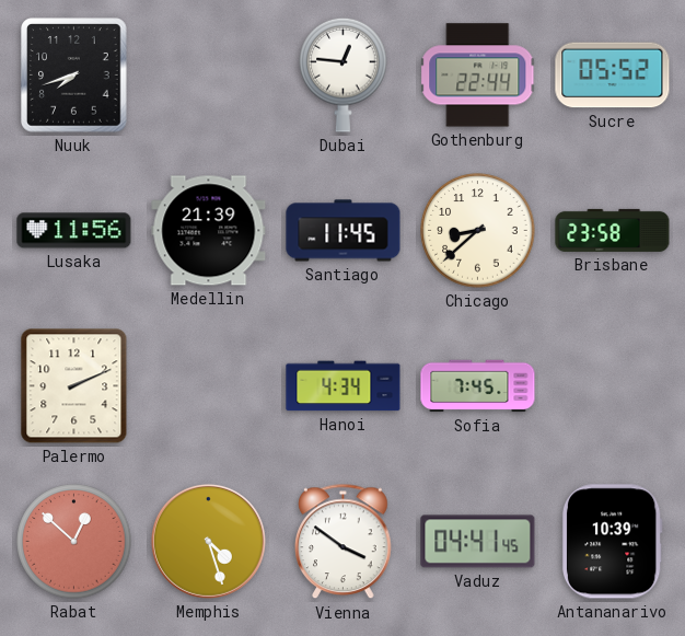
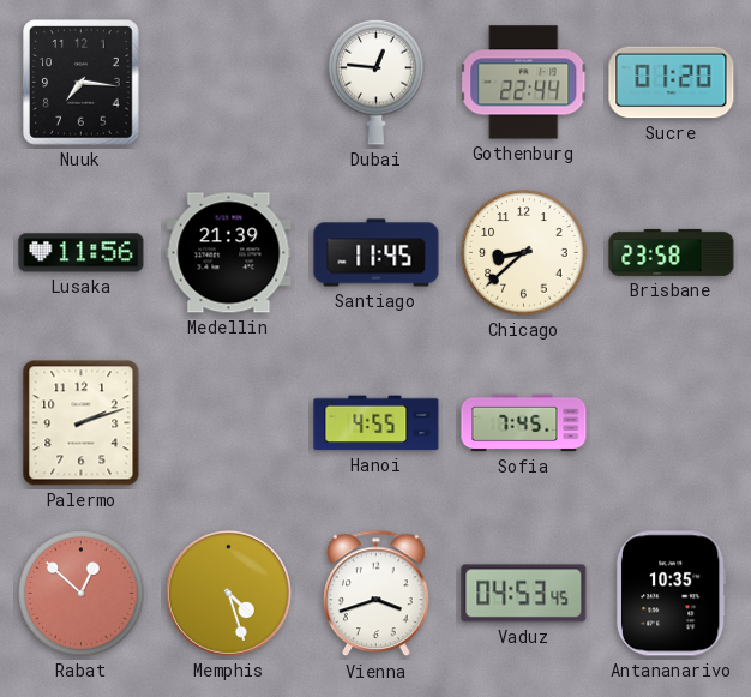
Nuuk: 7:42 -> 7:16
Sucre: 05:52 -> 01:20
Palermo: 2:11 -> 2:12
Hanoi: 4:34 -> 4:55
Vienna: 3:51 -> 3:42
Vaduz: 04:41 -> 04:53
Antananarivo: 10:39 -> 10:35
